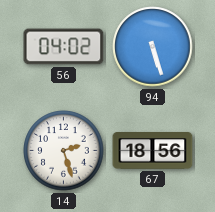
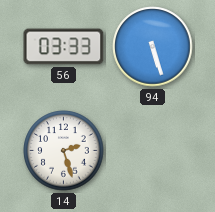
56: 04:02 -> 03:33
67: 18:56 -> none
